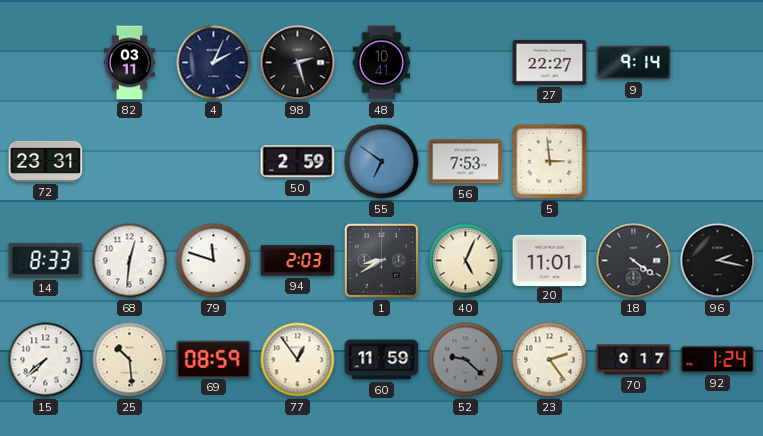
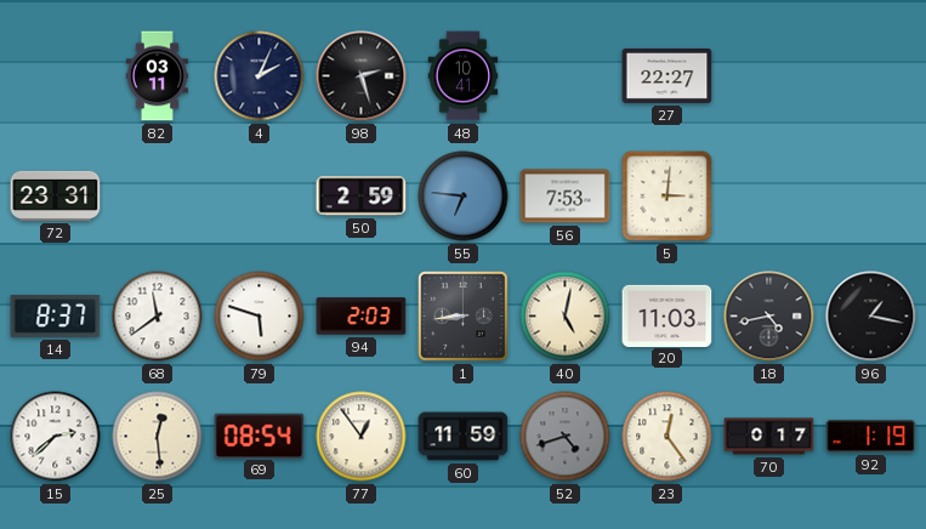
9: 9:14 -> none
55: 6:51 -> 6:46
5: 2:59 -> 3:01
14: 8:33 -> 8:37
68: 12:31 -> 11:39
79: 11:48 -> 5:48
1: 8:40 -> 8:44
40: 5:04 -> 5:02
20: 11:01 -> 11:03
18: 4:21 -> 4:43
96: 2:17 -> 1:17
15: 7:38 -> 2:38
25: 10:29 -> 12:29
69: 08:59 -> 08:54
52: 9:22 -> 4:42
23: 2:24 -> 12:24
92: 1:24 -> 1:19
